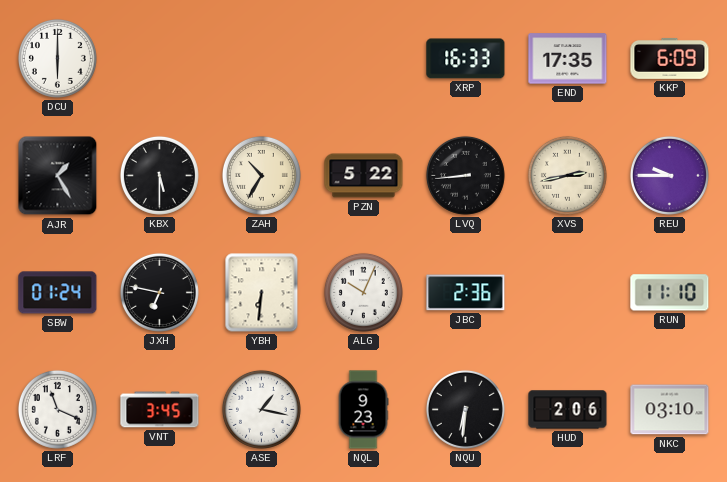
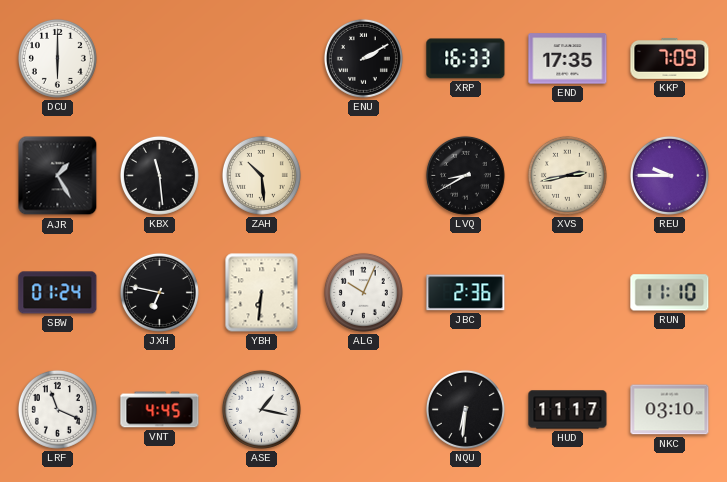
ENU: none -> 2:10
KKP: 6:09 -> 7:09
KBX: 5:30 -> 11:29
ZAH: 10:35 -> 10:29
PZN: 5:22 -> none
LVQ: 8:44 -> 8:40
VNT: 3:45 -> 4:45
NQL: 9:23 -> none
HUD: 2:06 -> 11:17
